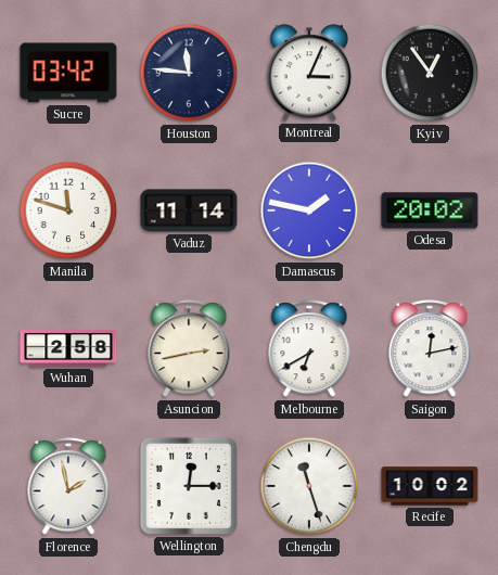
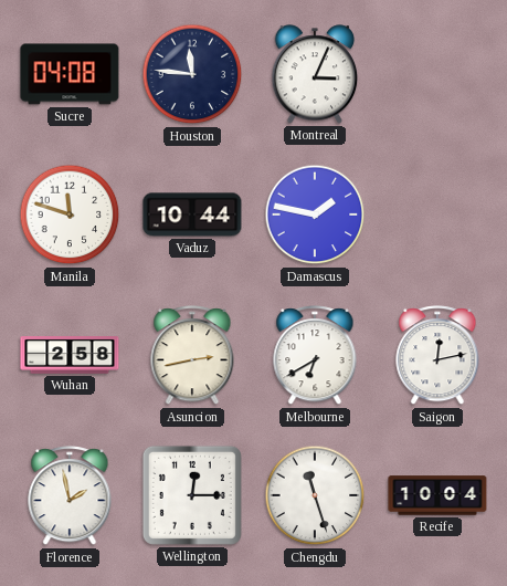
Sucre: 03:42 -> 04:08
Kyiv: 12:54 -> none
Vaduz: 11:14 -> 10:44
Odesa: 20:02 -> none
Recife: 10:02 -> 10:04
